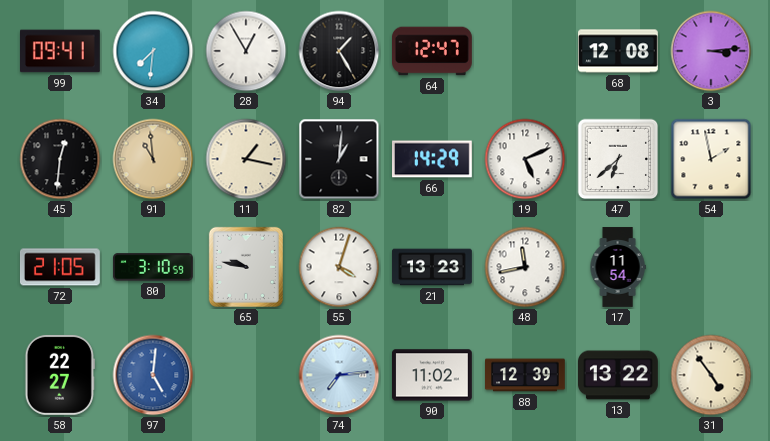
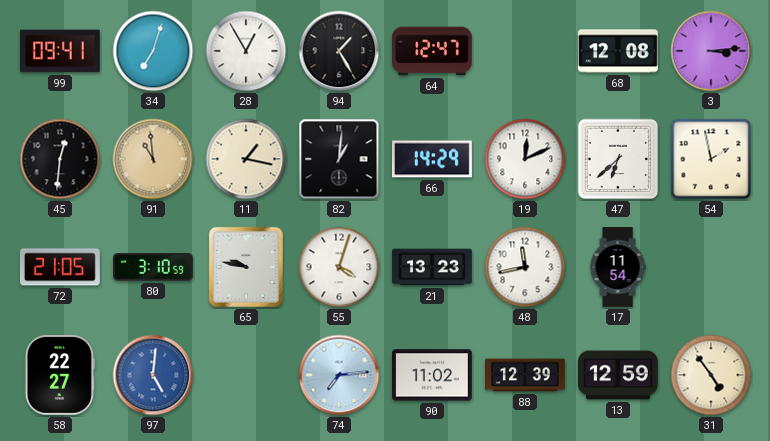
34: 7:31 -> 7:03
19: 5:11 -> 12:11
13: 13:22 -> 12:59
